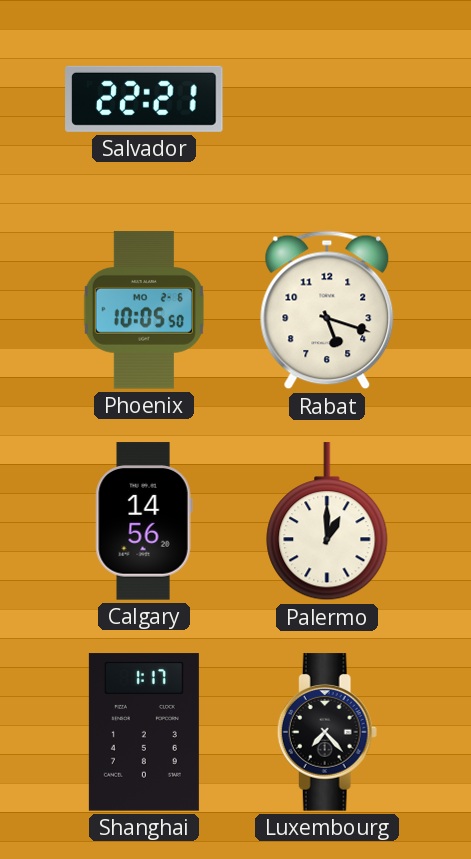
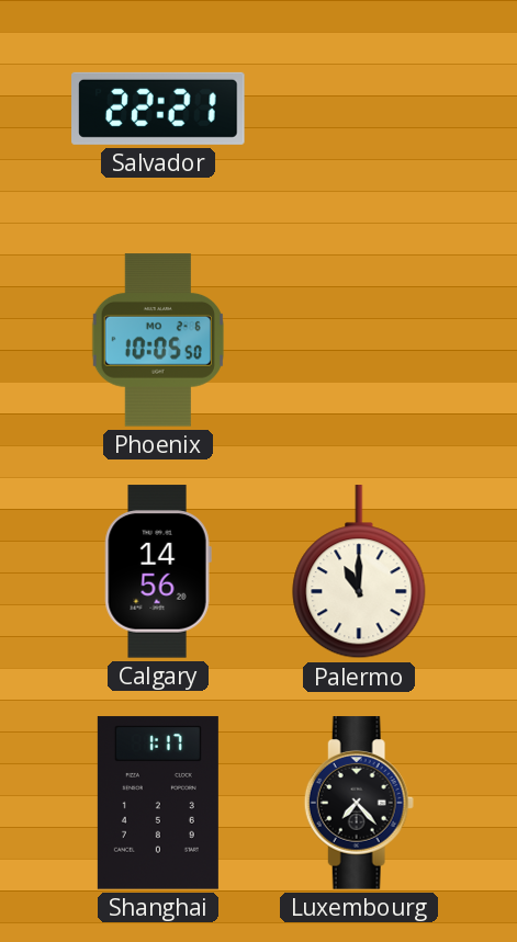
Rabat: 5:18 -> none
Palermo: 1:00 -> 11:00
